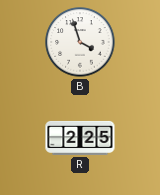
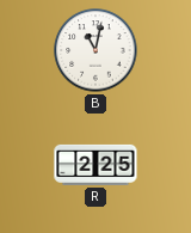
B: 3:57 -> 11:02
